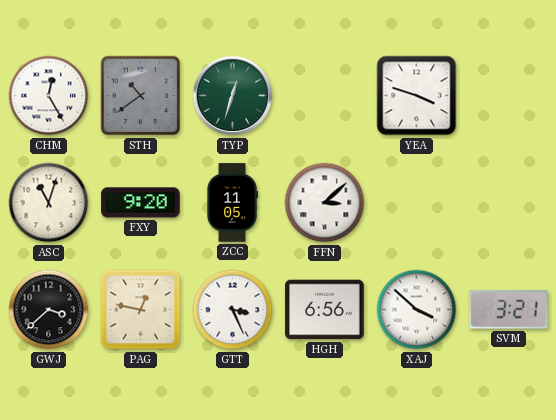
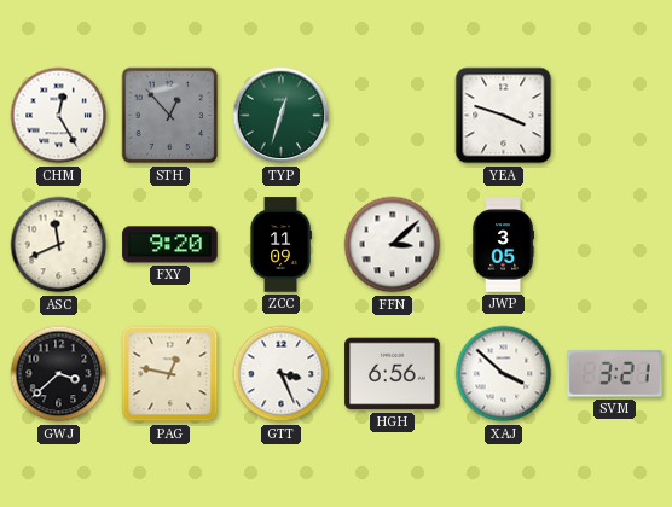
STH: 10:39 -> 12:53
ASC: 11:03 -> 11:41
ZCC: 11:05 -> 11:09
JWP: none -> 3:05
